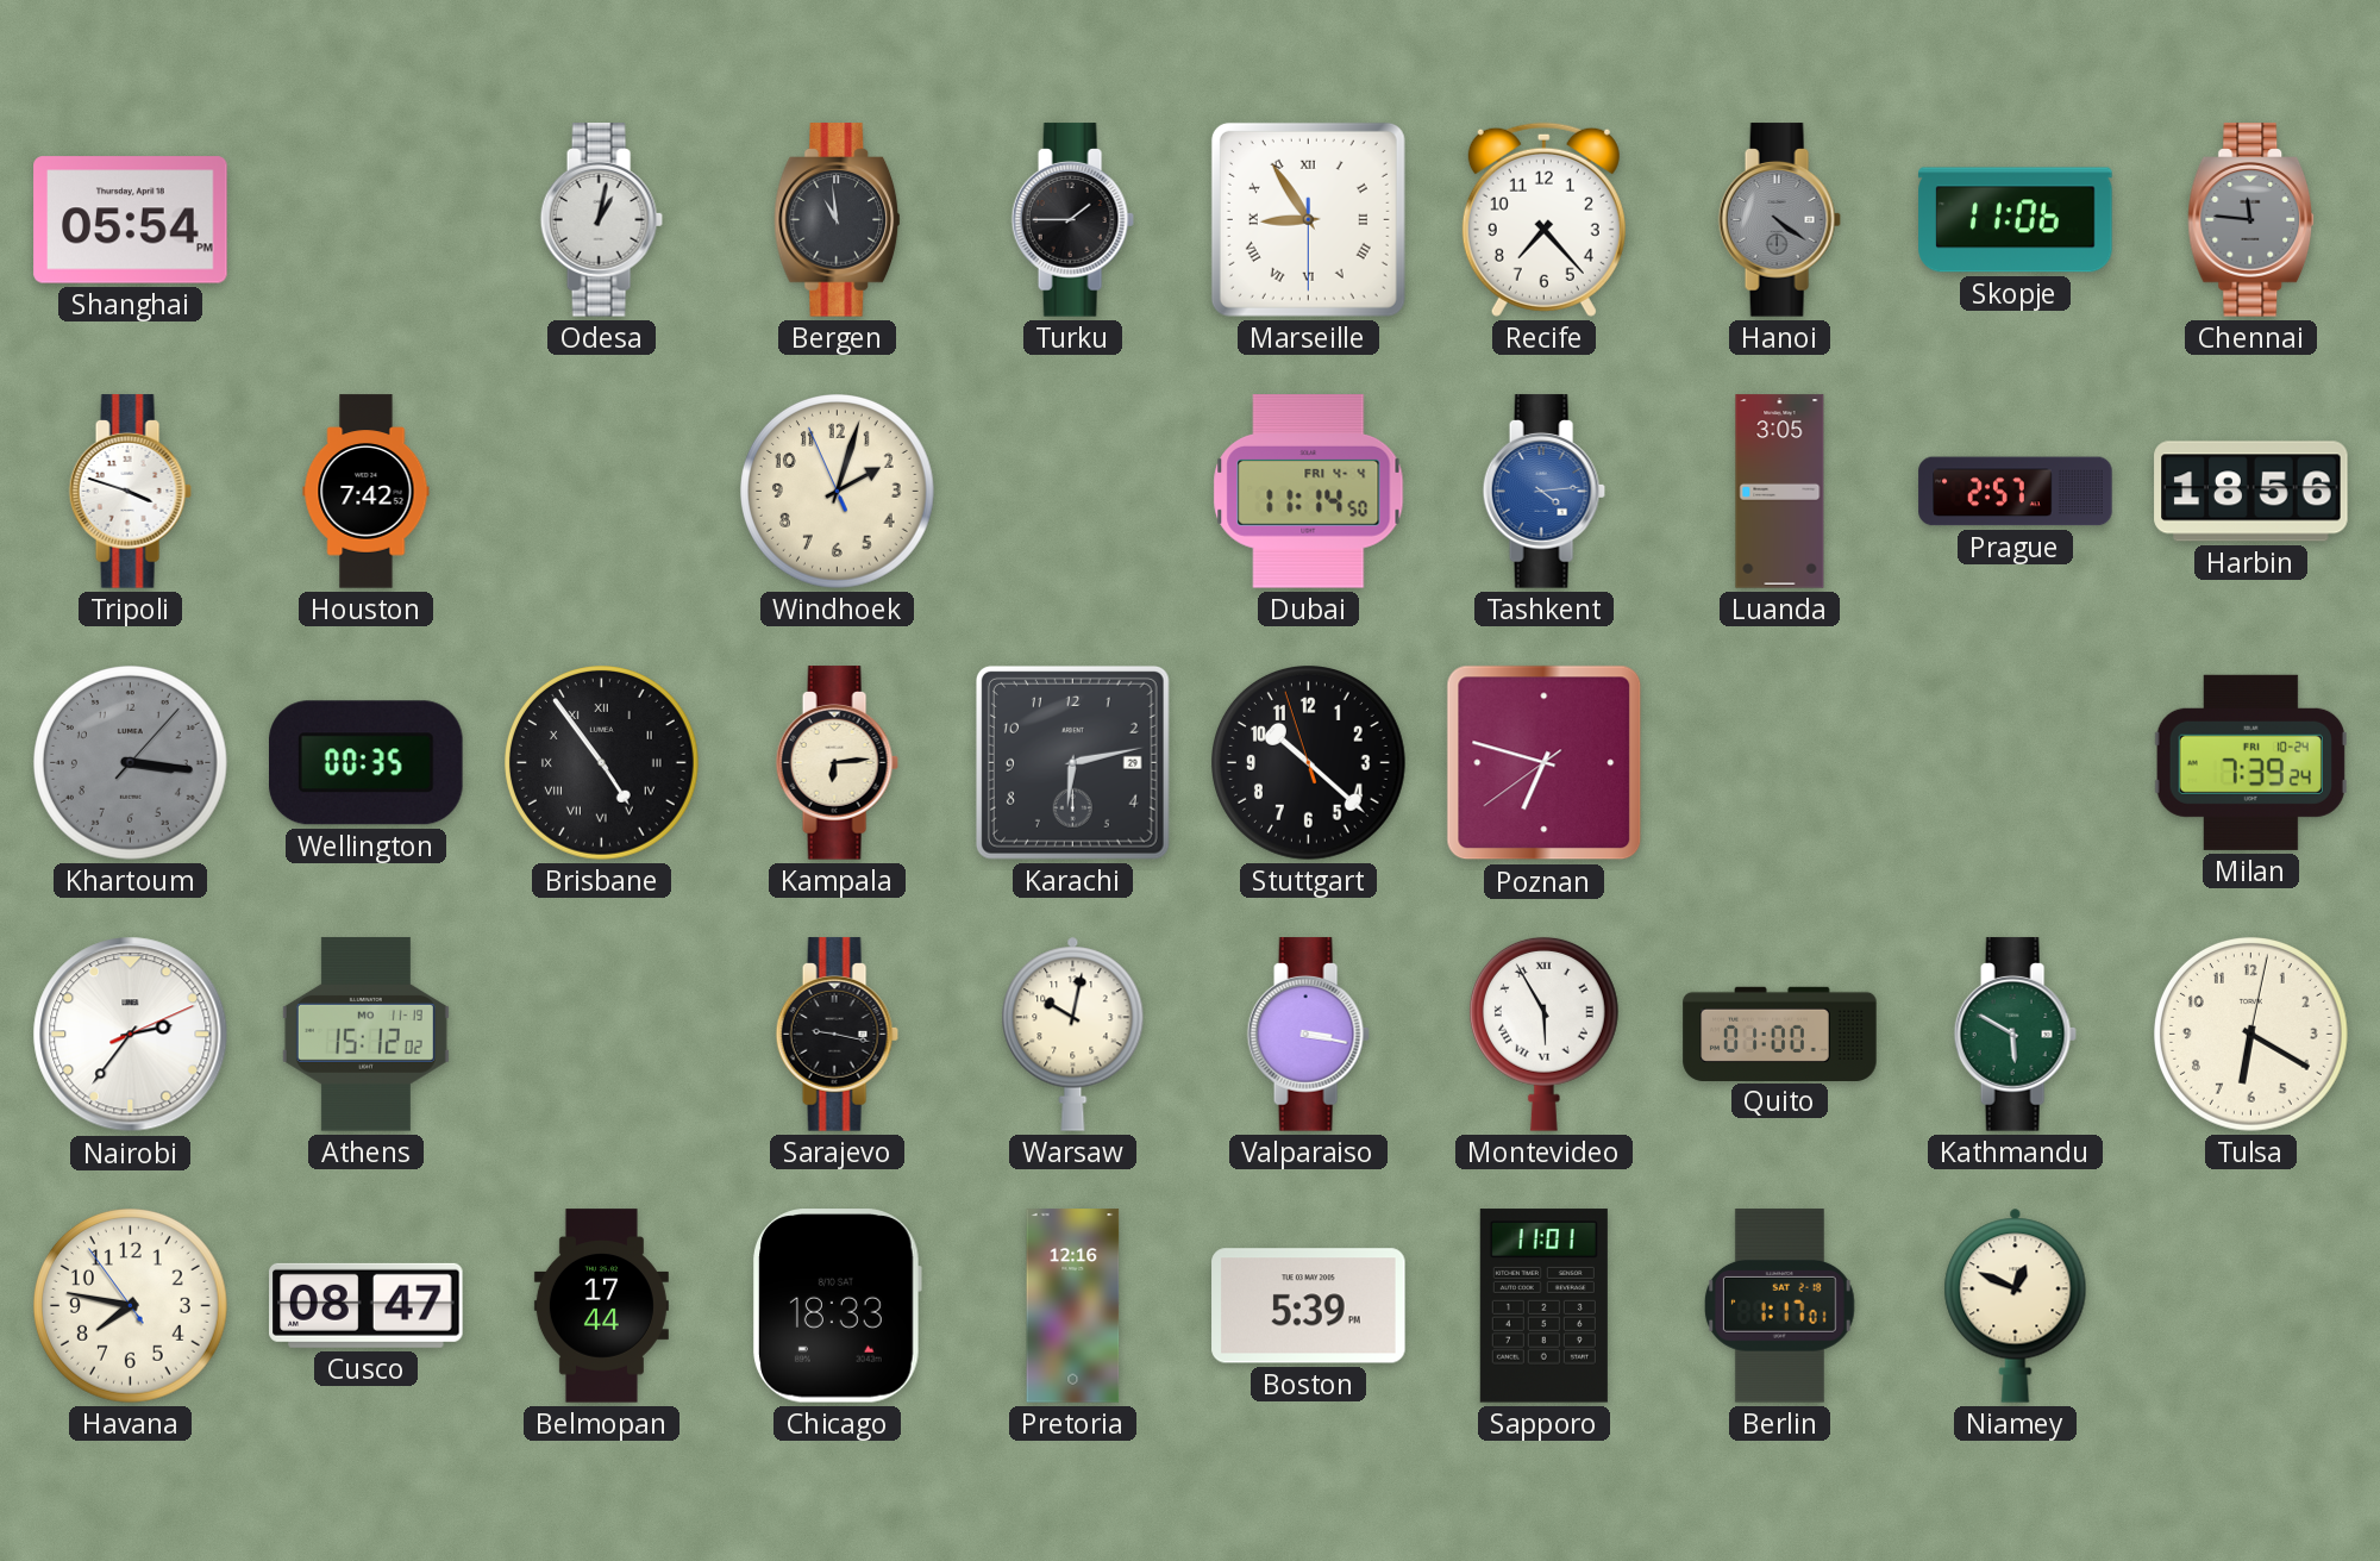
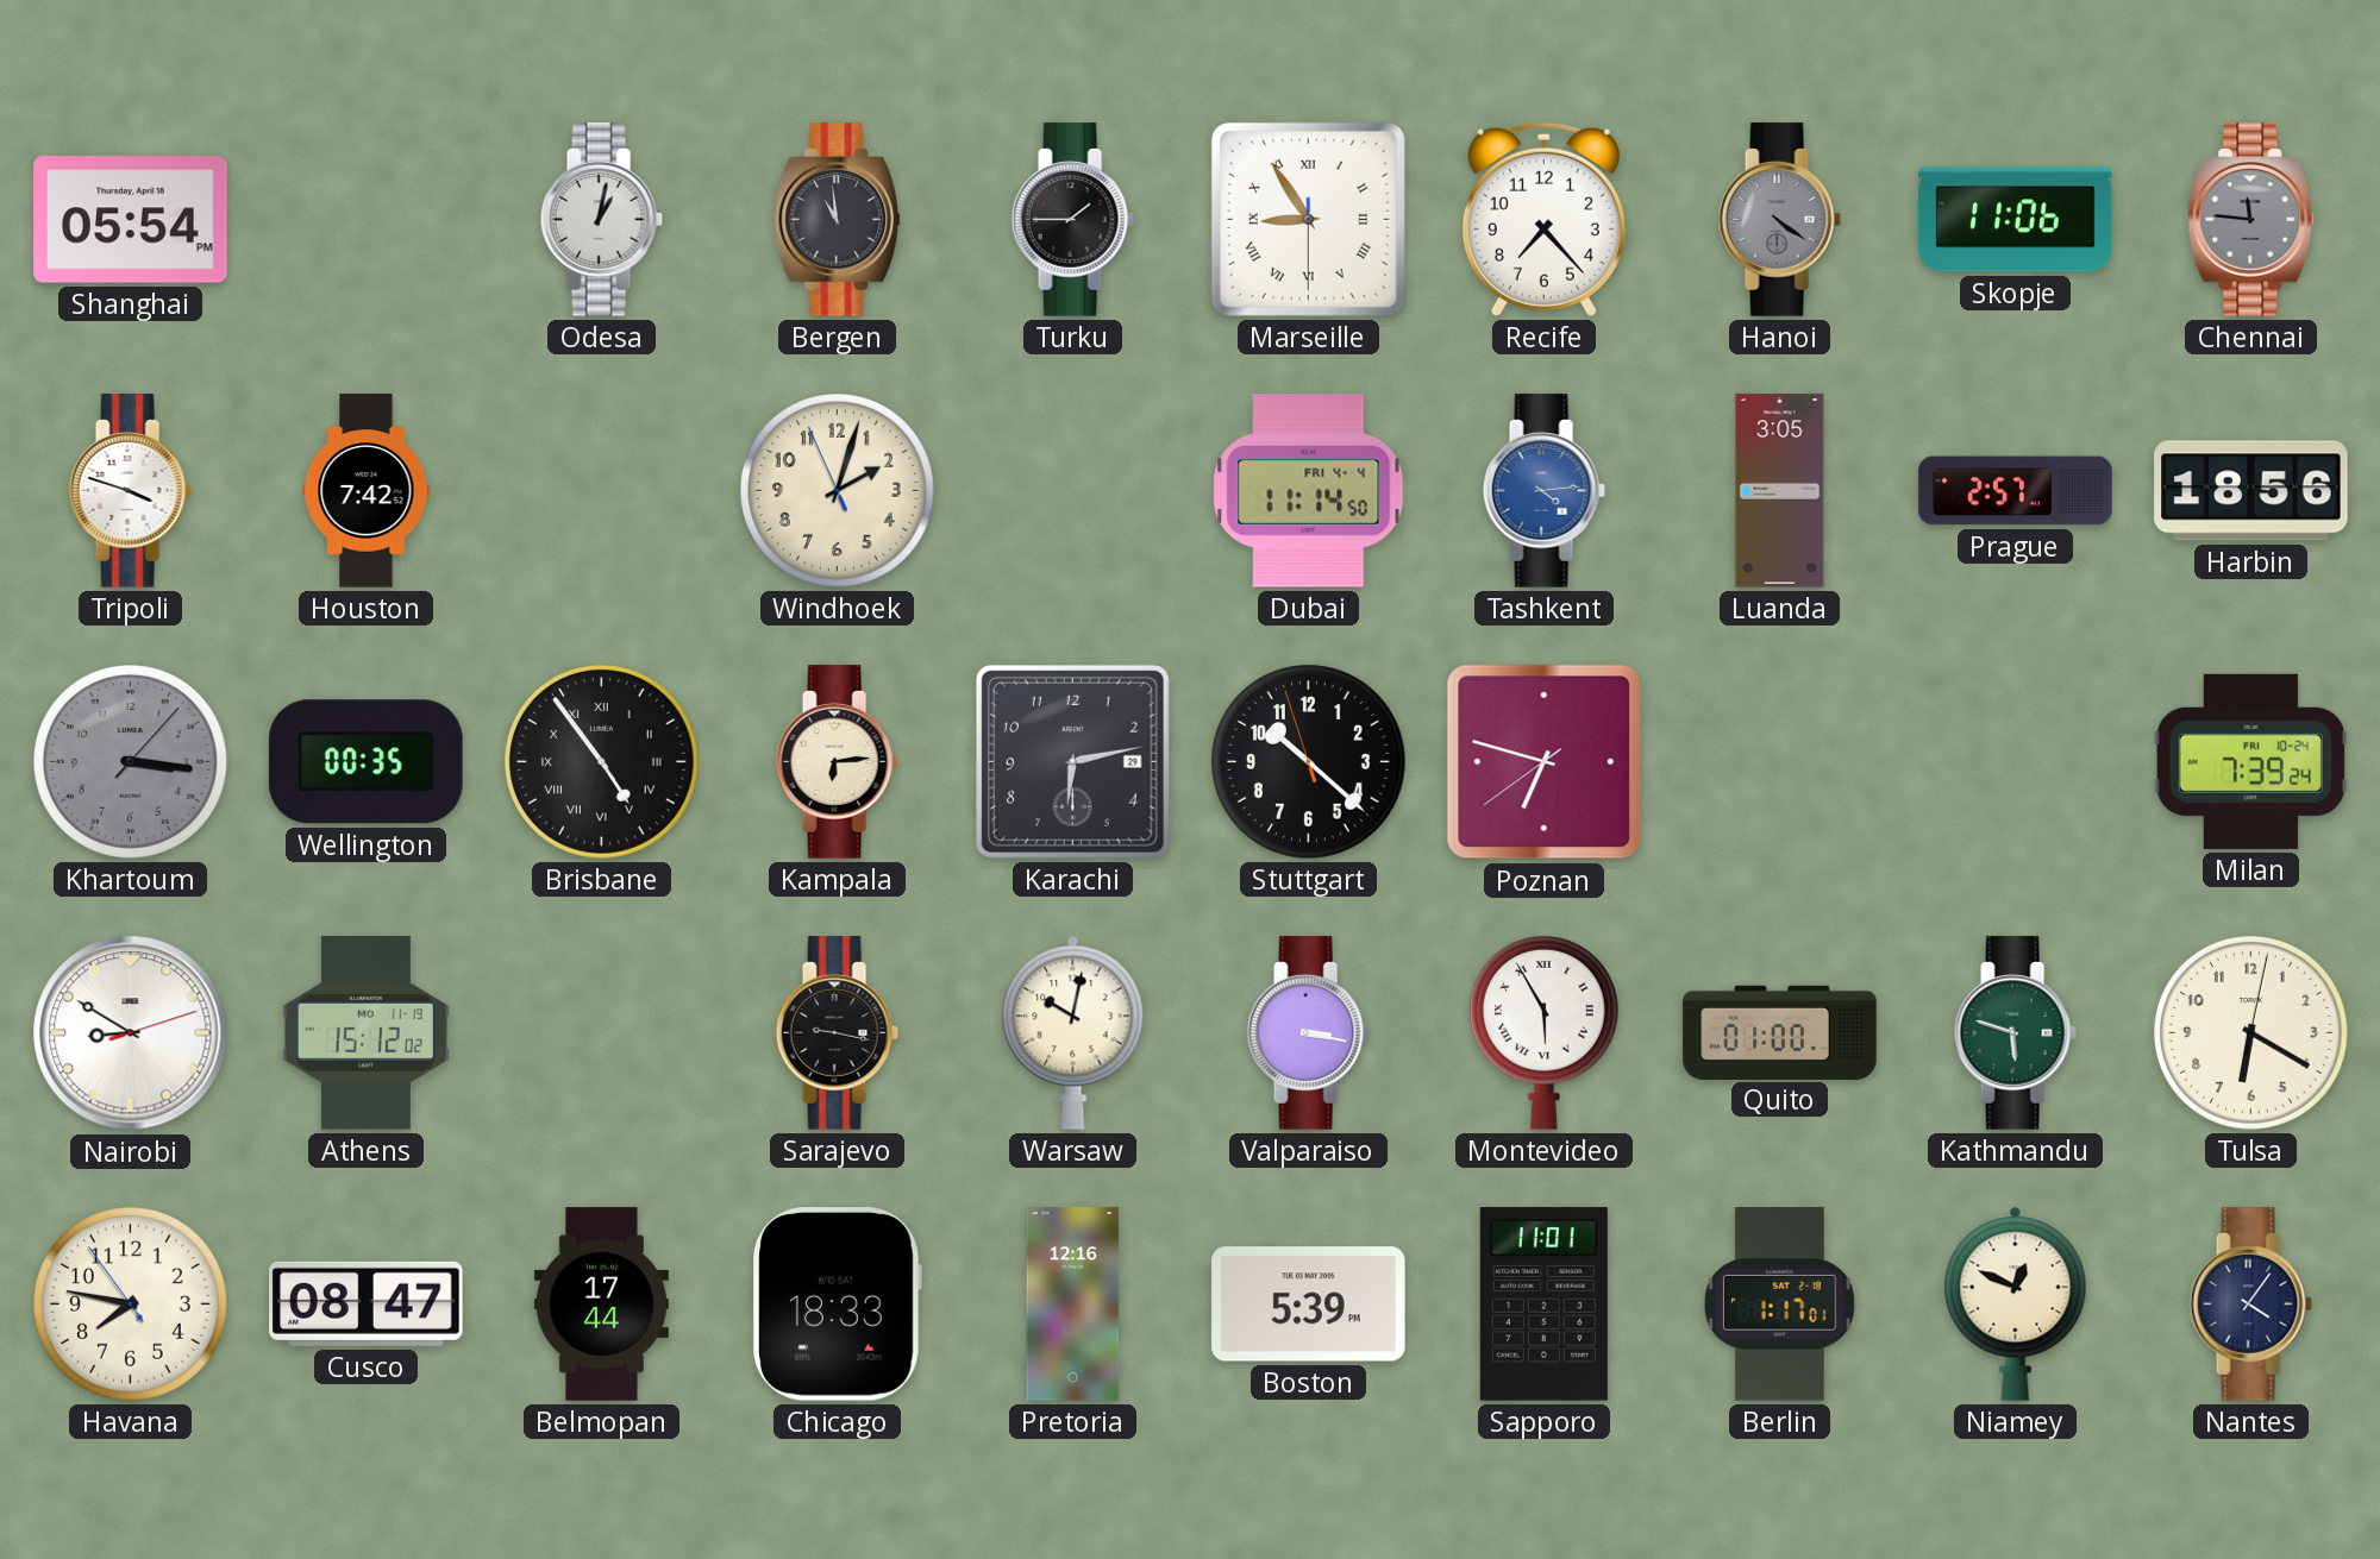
Nairobi: 2:36 -> 8:50
Kathmandu: 5:50 -> 5:48
Nantes: none -> 4:06
